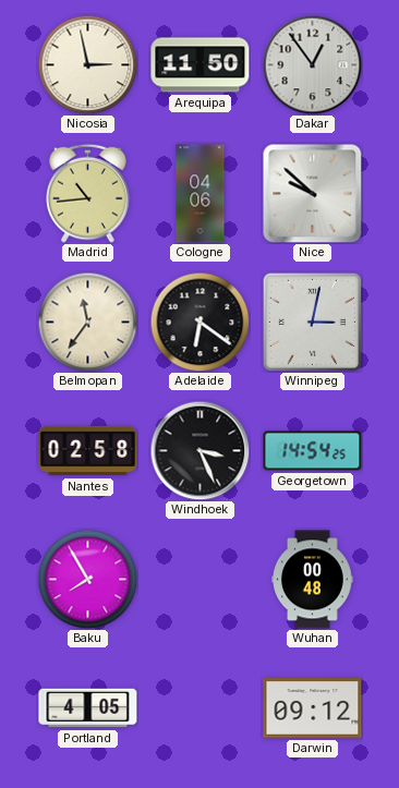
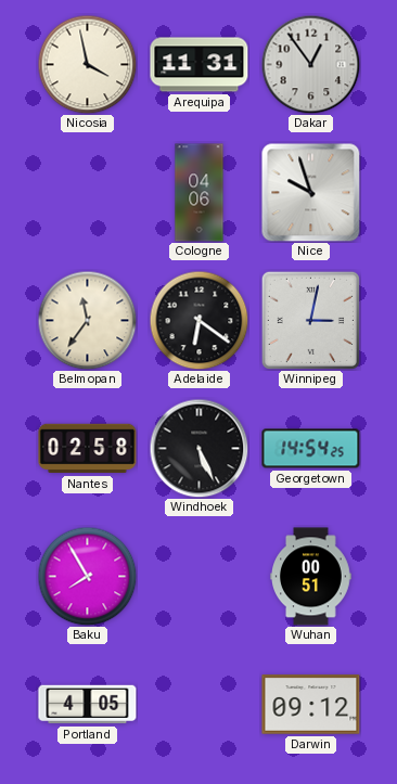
Nicosia: 2:58 -> 3:58
Arequipa: 11:50 -> 11:31
Madrid: 10:44 -> none
Nice: 9:52 -> 9:57
Windhoek: 3:26 -> 5:26
Wuhan: 00:48 -> 00:51
